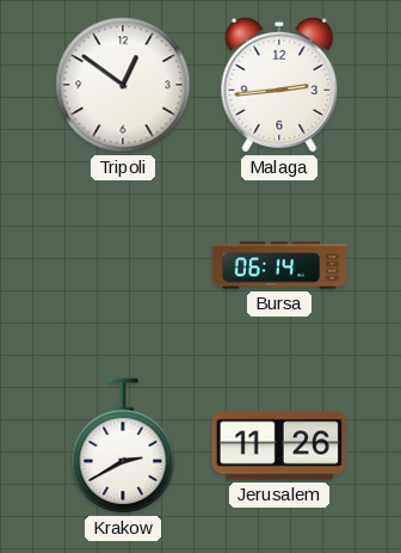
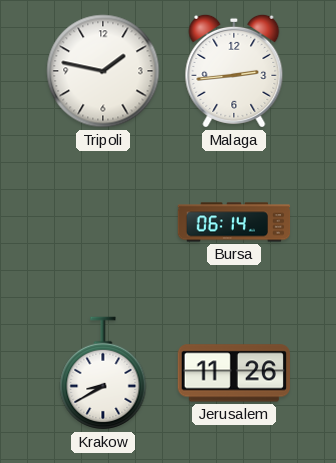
Tripoli: 12:51 -> 1:47
Krakow: 2:40 -> 8:40
